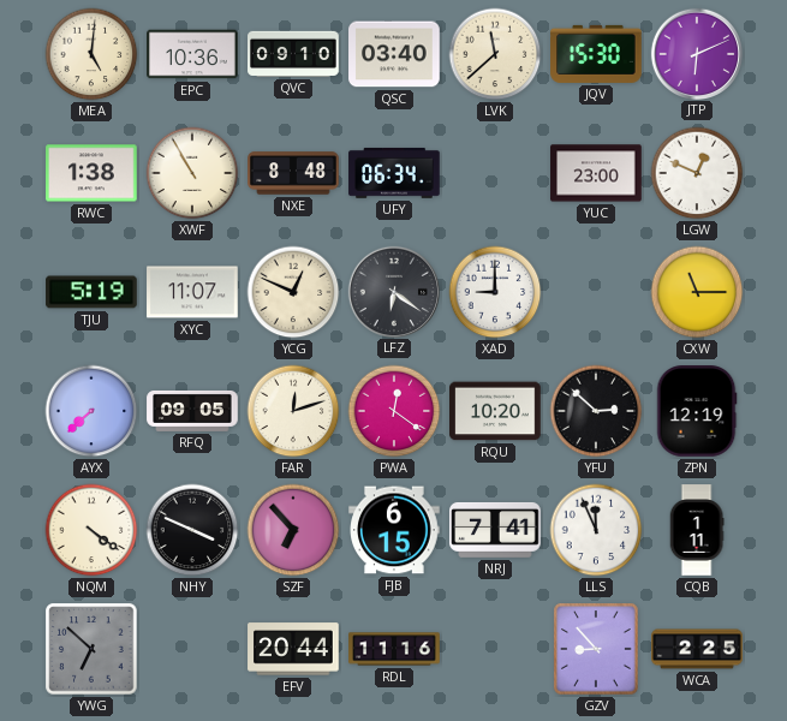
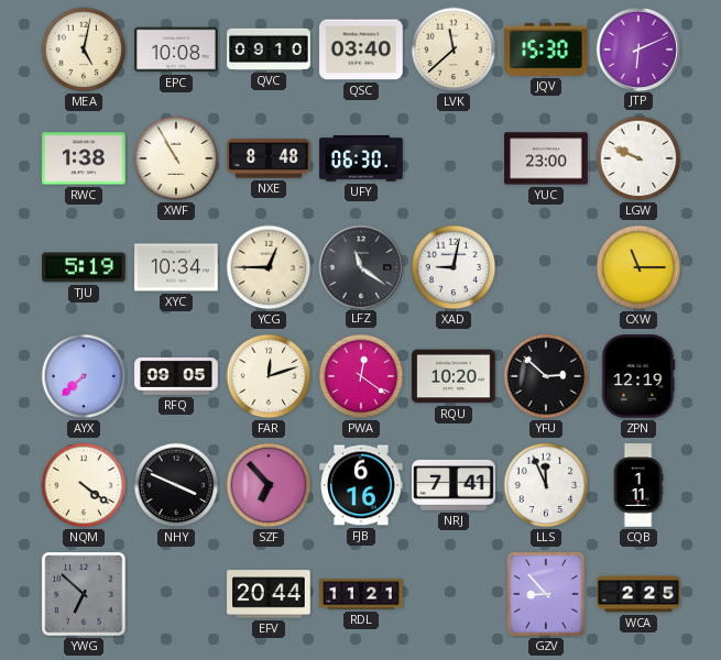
MEA: 5:01 -> 5:02
EPC: 10:36 -> 10:08
UFY: 06:34 -> 06:30
LGW: 12:49 -> 9:49
XYC: 11:07 -> 10:34
YCG: 12:49 -> 12:45
LFZ: 6:21 -> 11:21
XAD: 9:00 -> 9:02
FJB: 6:15 -> 6:16
RDL: 11:16 -> 11:21
